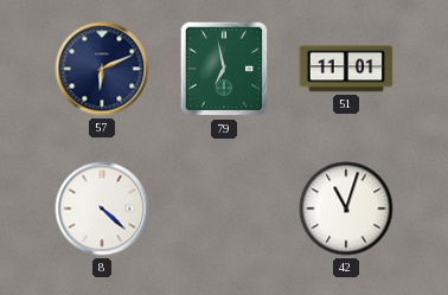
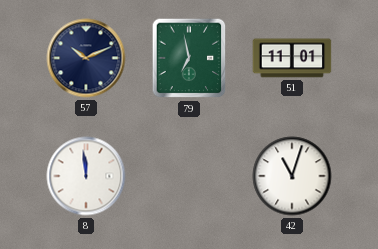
57: 6:11 -> 10:11
8: 4:22 -> 11:59
